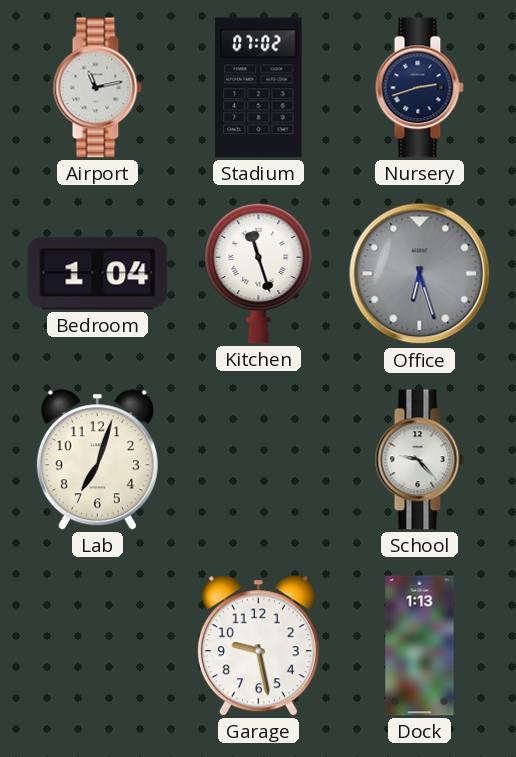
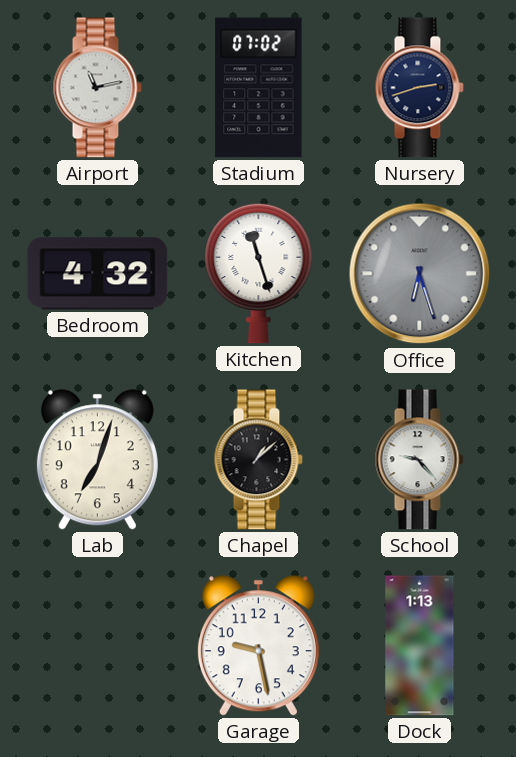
Bedroom: 1:04 -> 4:32
Chapel: none -> 1:08
